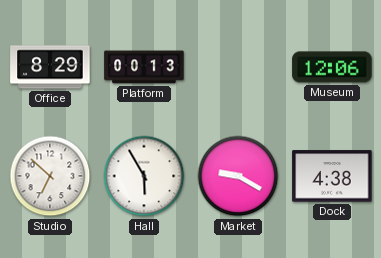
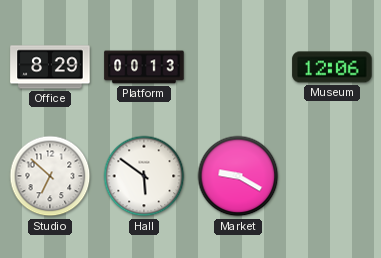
Hall: 5:55 -> 5:51
Dock: 4:38 -> none
